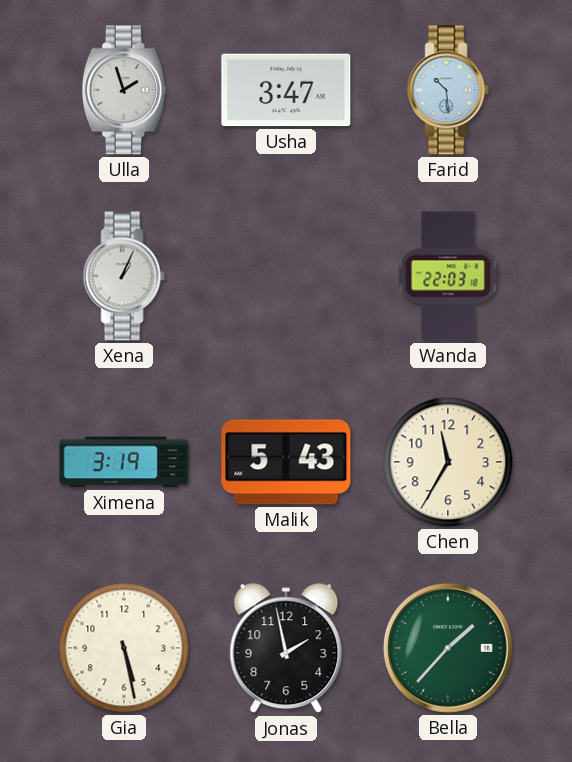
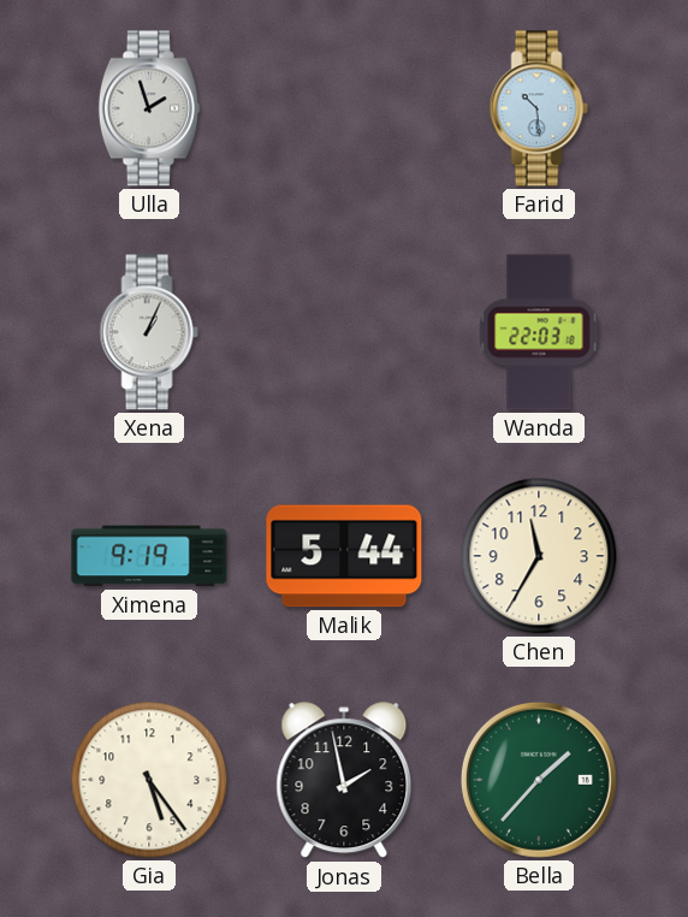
Usha: 3:47 -> none
Ximena: 3:19 -> 9:19
Malik: 5:43 -> 5:44
Gia: 5:28 -> 5:24
